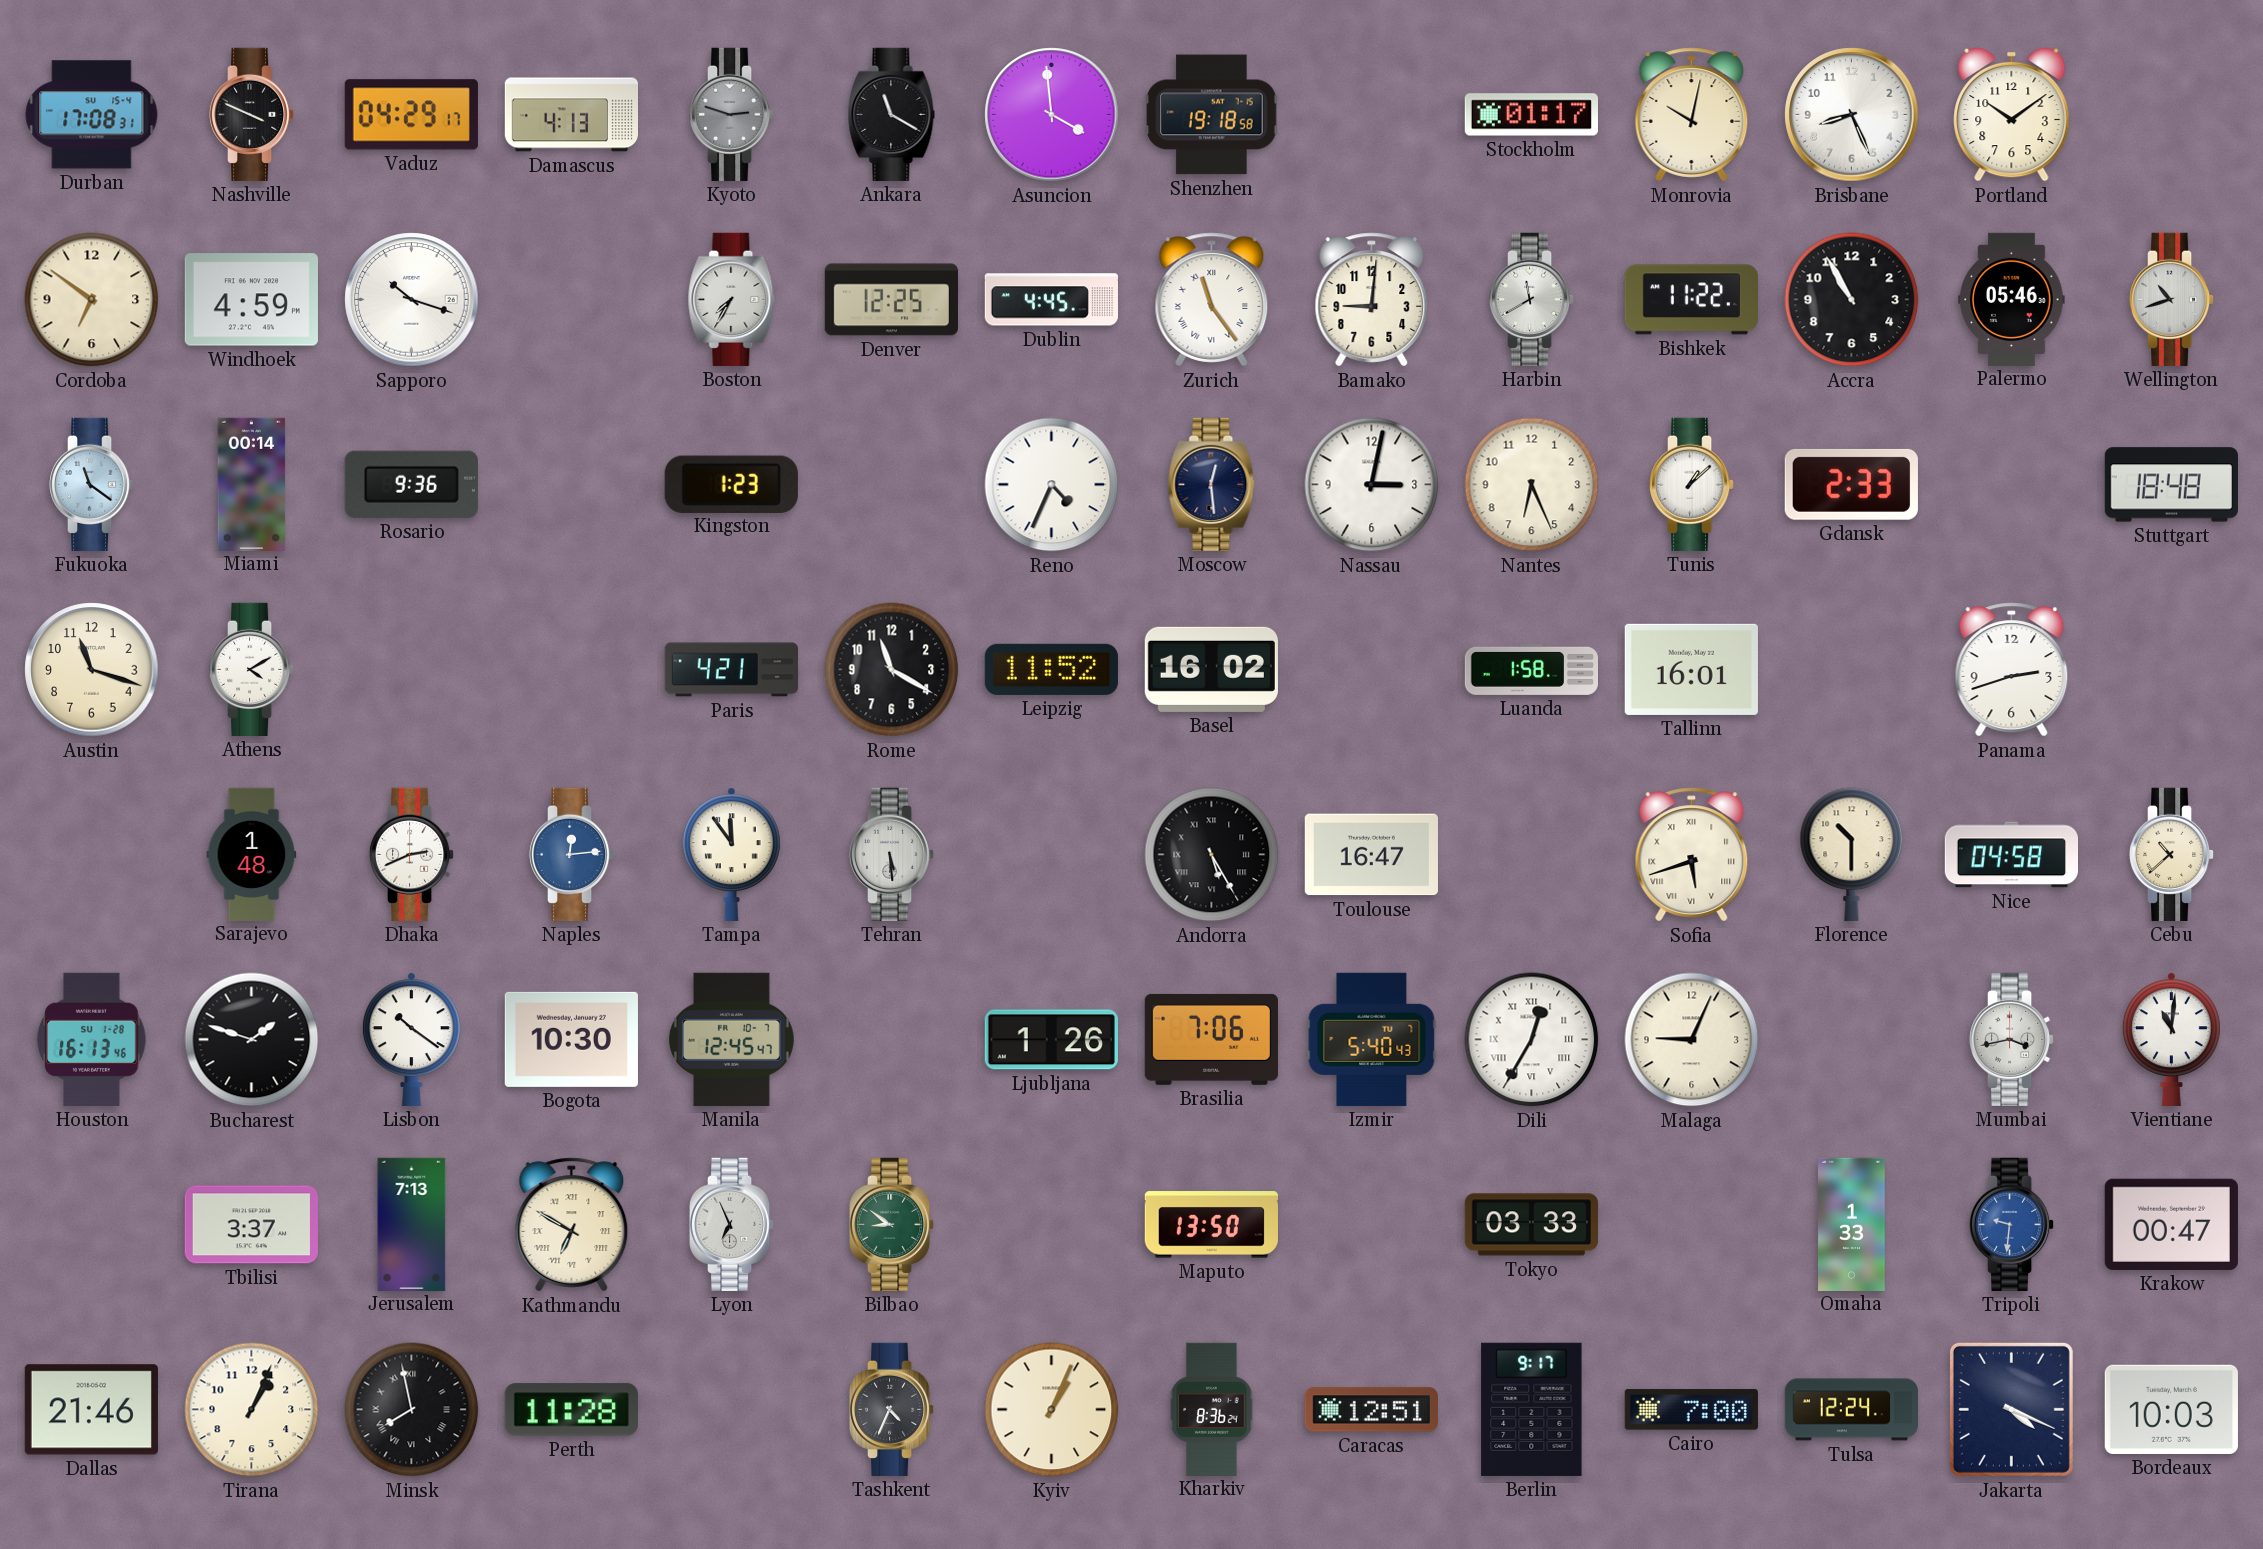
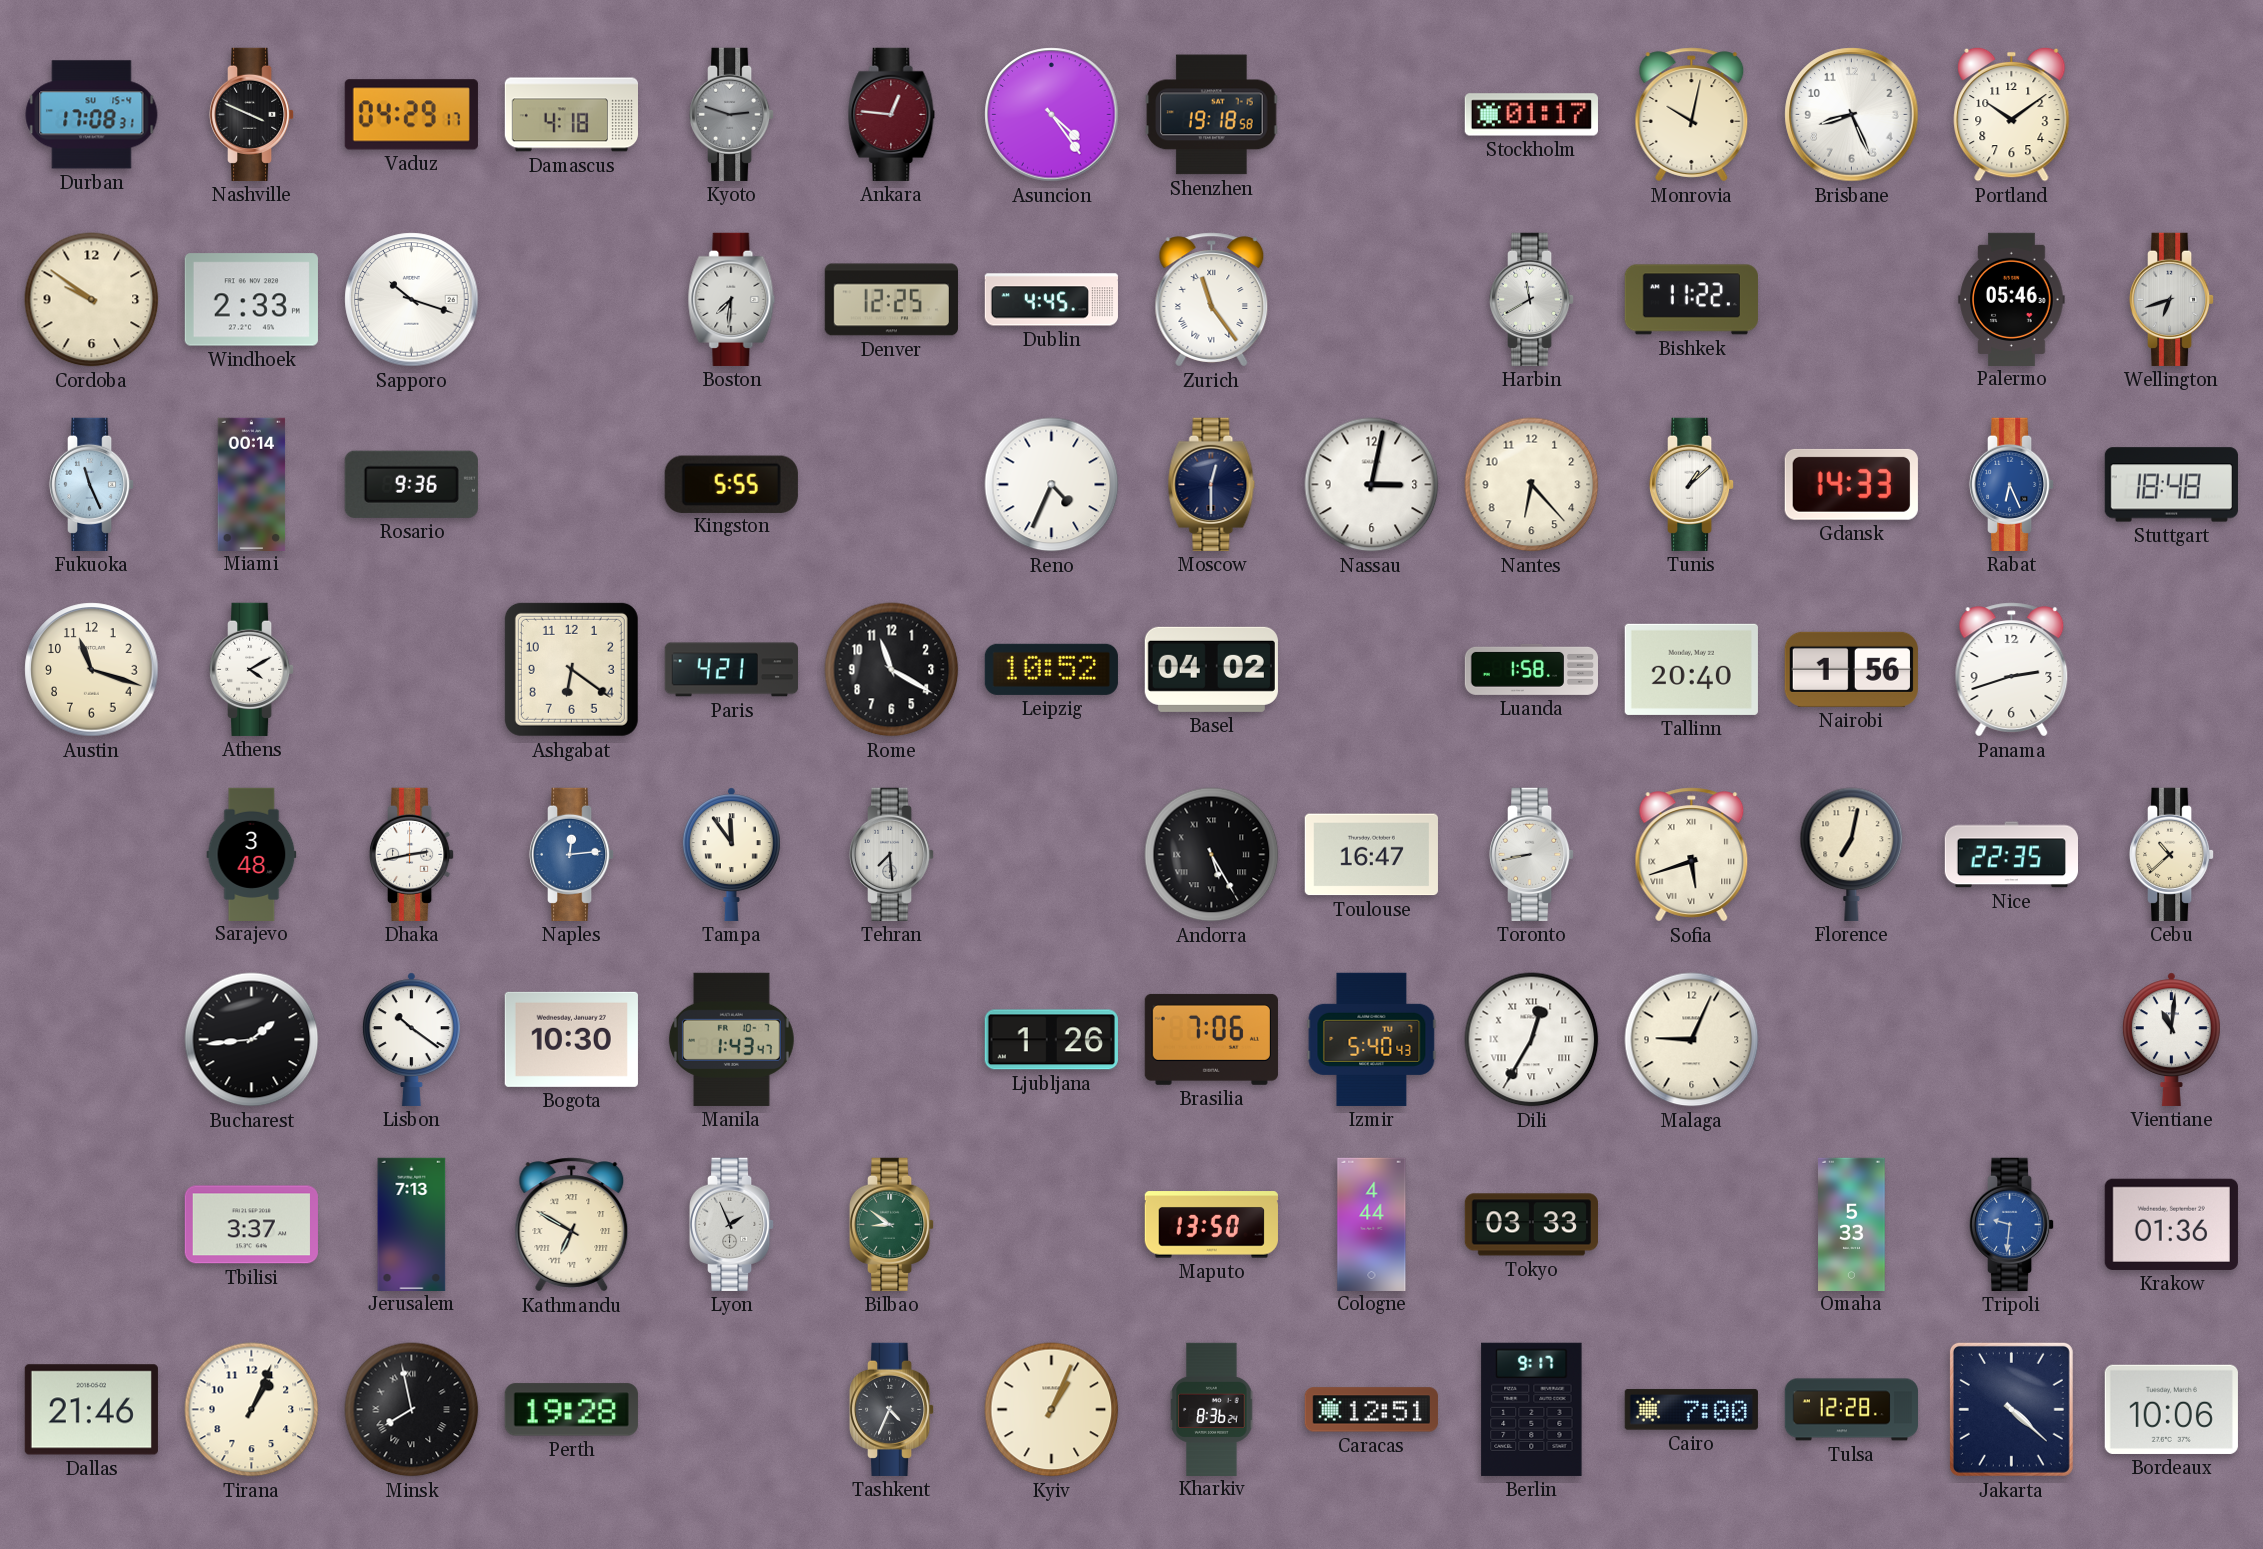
Damascus: 4:13 -> 4:18
Ankara: 11:20 -> 12:46
Ankara dial: black -> burgundy
Asuncion: 3:59 -> 4:24
Cordoba: 6:51 -> 9:51
Windhoek: 4:59 -> 2:33
Boston: 7:35 -> 7:31
Bamako: 9:01 -> none
Accra: 10:55 -> none
Wellington: 10:42 -> 6:42
Fukuoka: 11:21 -> 11:26
Kingston: 1:23 -> 5:55
Moscow: 12:29 -> 12:30
Nantes: 6:26 -> 6:23
Gdansk: 2:33 -> 14:33
Rabat: none -> 6:26
Ashgabat: none -> 6:21
Leipzig: 11:52 -> 10:52
Basel: 16:02 -> 04:02
Tallinn: 16:01 -> 20:40
Nairobi: none -> 1:56
Sarajevo: 1:48 -> 3:48
Dhaka: 2:41 -> 2:43
Tehran: 5:29 -> 7:29
Toronto: none -> 8:43
Florence: 10:30 -> 7:02
Nice: 04:58 -> 22:35
Houston: 16:13 -> none
Bucharest: 1:48 -> 1:44
Manila: 12:45 -> 1:43
Mumbai: 3:43 -> none
Lyon: 6:56 -> 1:56
Cologne: none -> 4:44
Omaha: 1:33 -> 5:33
Krakow: 00:47 -> 01:36
Perth: 11:28 -> 19:28
Tulsa: 12:24 -> 12:28
Jakarta: 4:19 -> 4:22
Bordeaux: 10:03 -> 10:06
